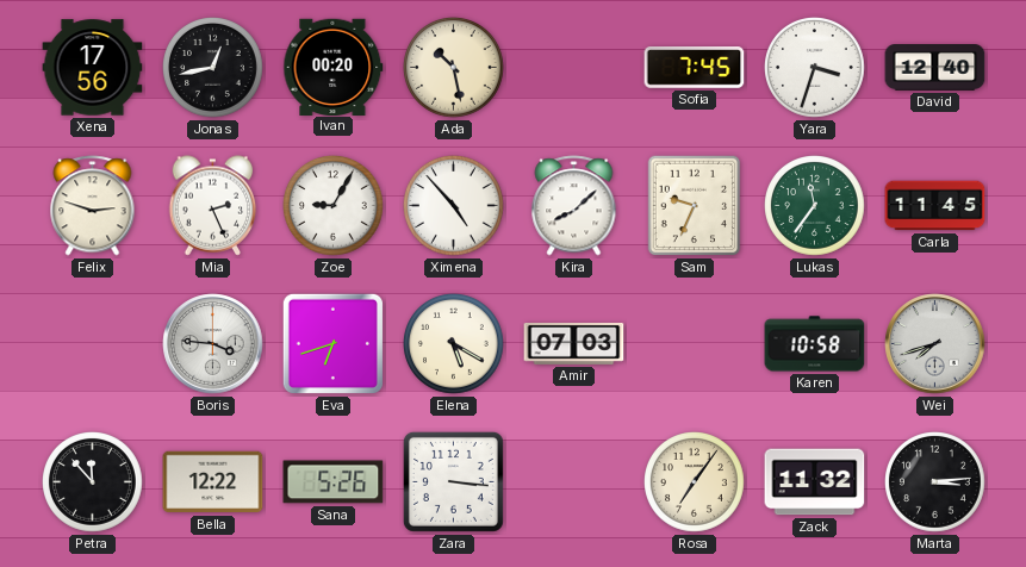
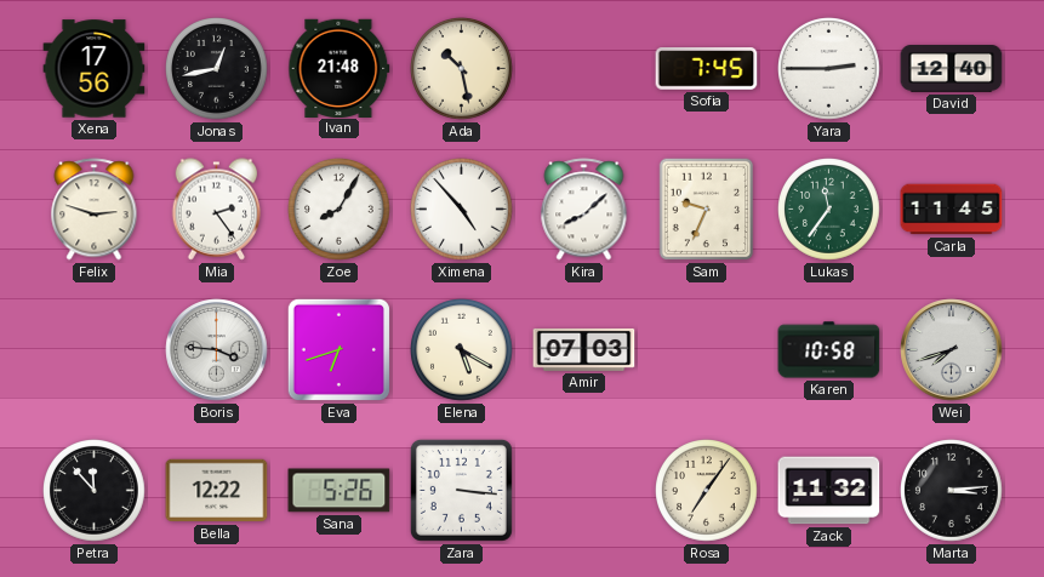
Ivan: 00:20 -> 21:48
Yara: 3:33 -> 2:45
Mia: 2:26 -> 2:24
Zoe: 9:05 -> 8:05
